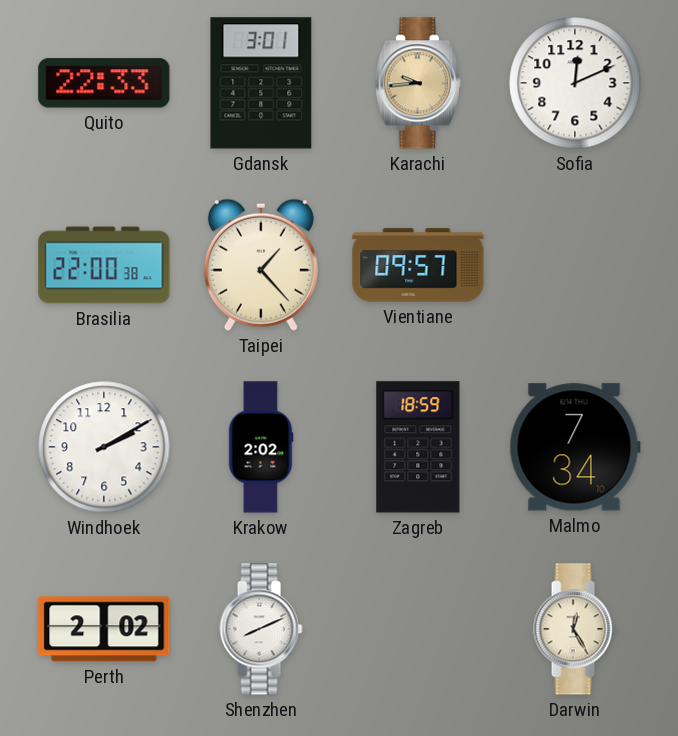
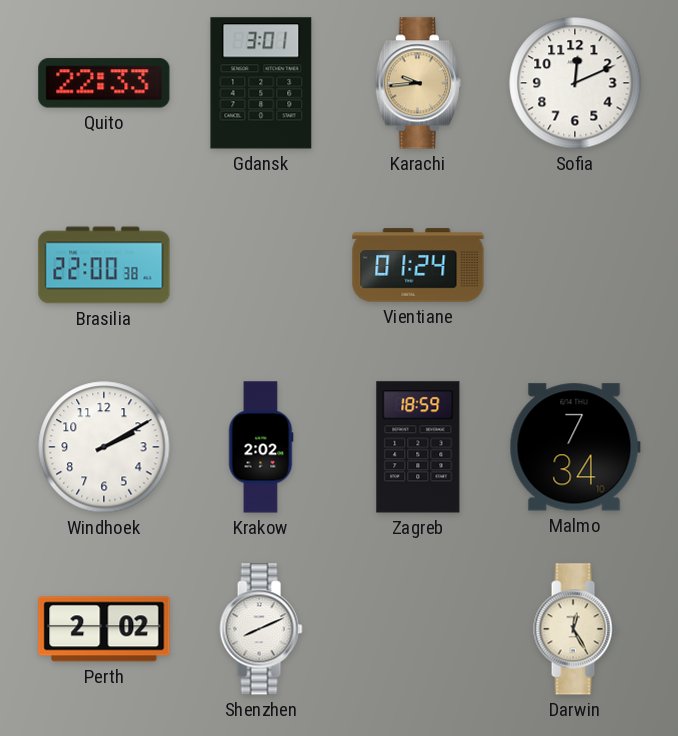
Taipei: 1:23 -> none
Vientiane: 09:57 -> 01:24
